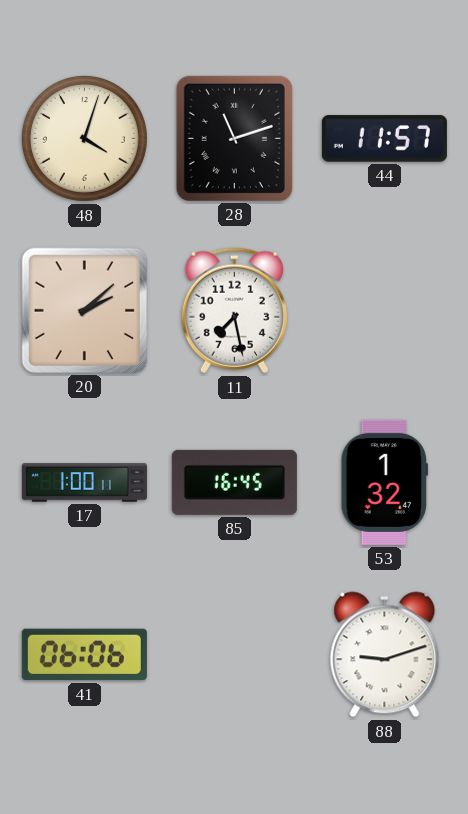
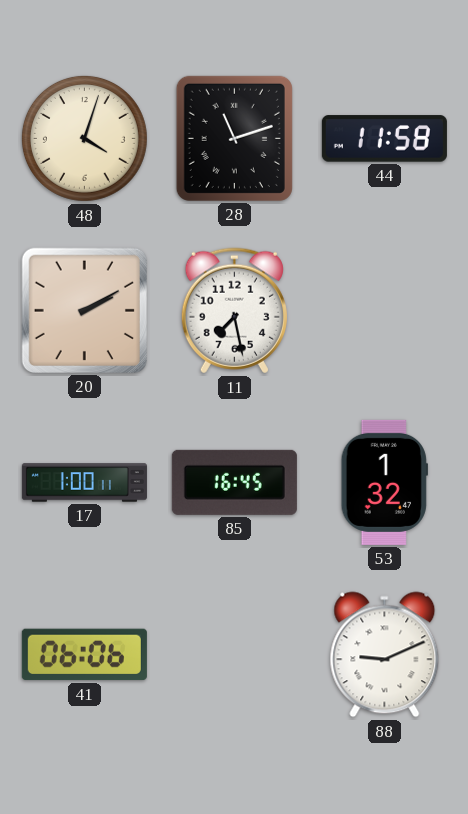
44: 11:57 -> 11:58
20: 2:08 -> 2:10
88: 9:12 -> 9:11
